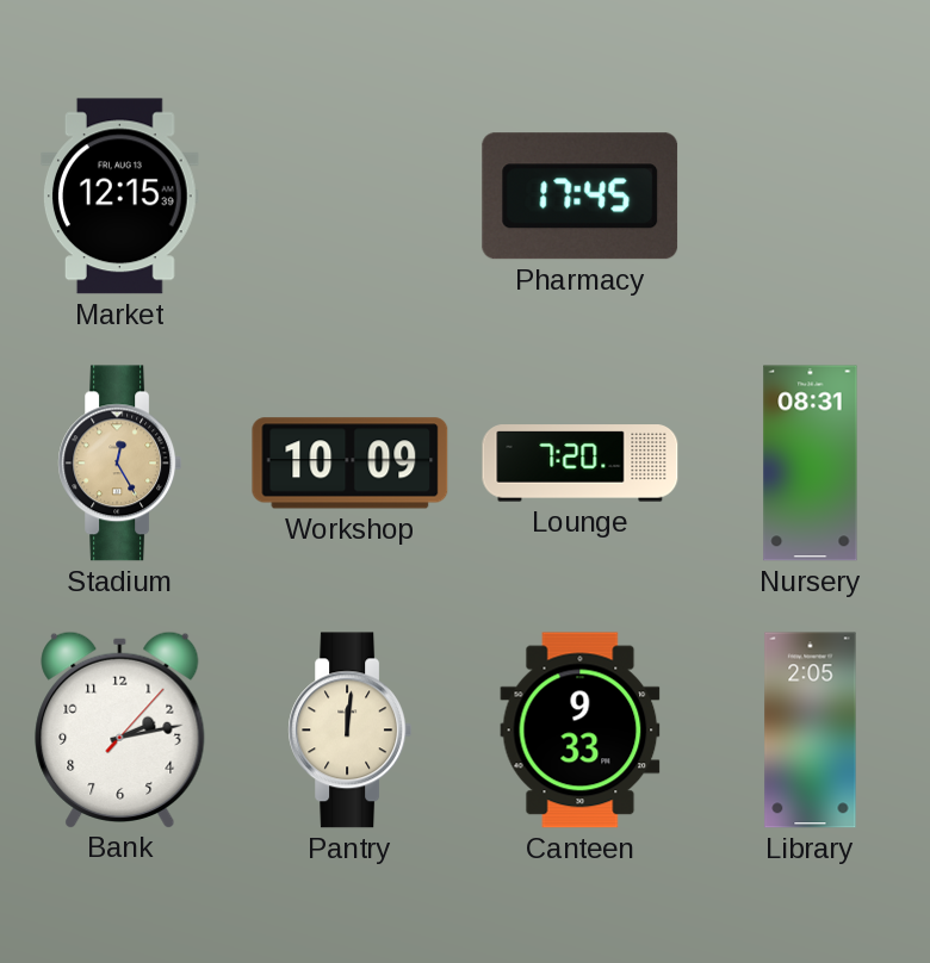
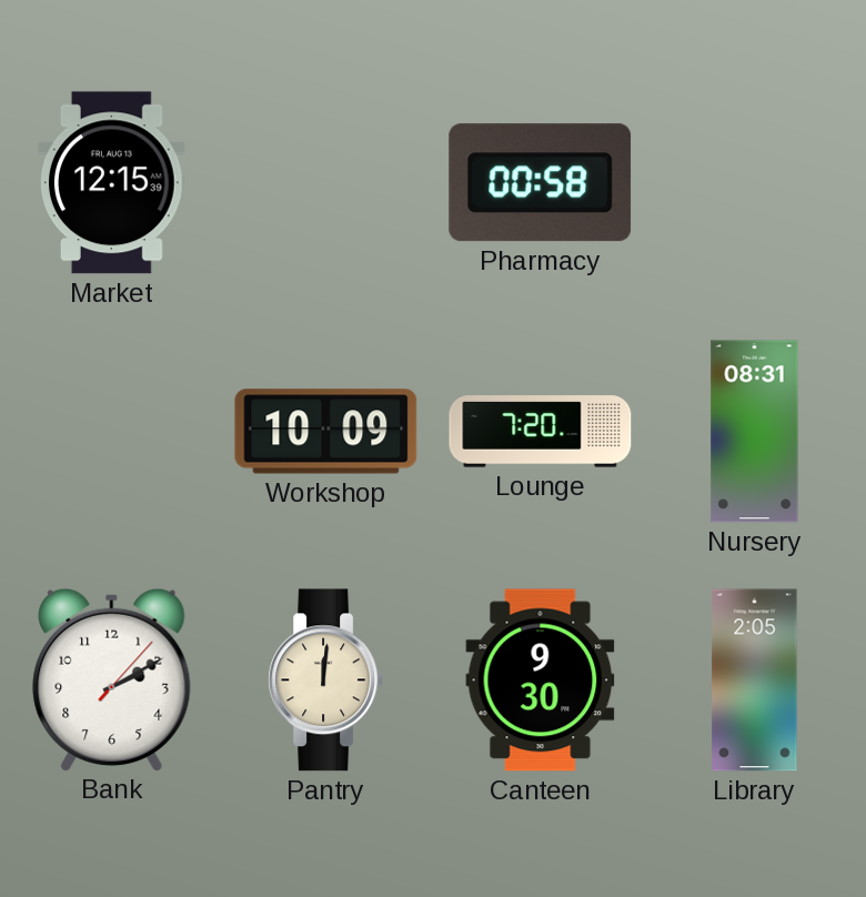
Pharmacy: 17:45 -> 00:58
Stadium: 12:25 -> none
Bank: 2:13 -> 2:10
Canteen: 9:33 -> 9:30
